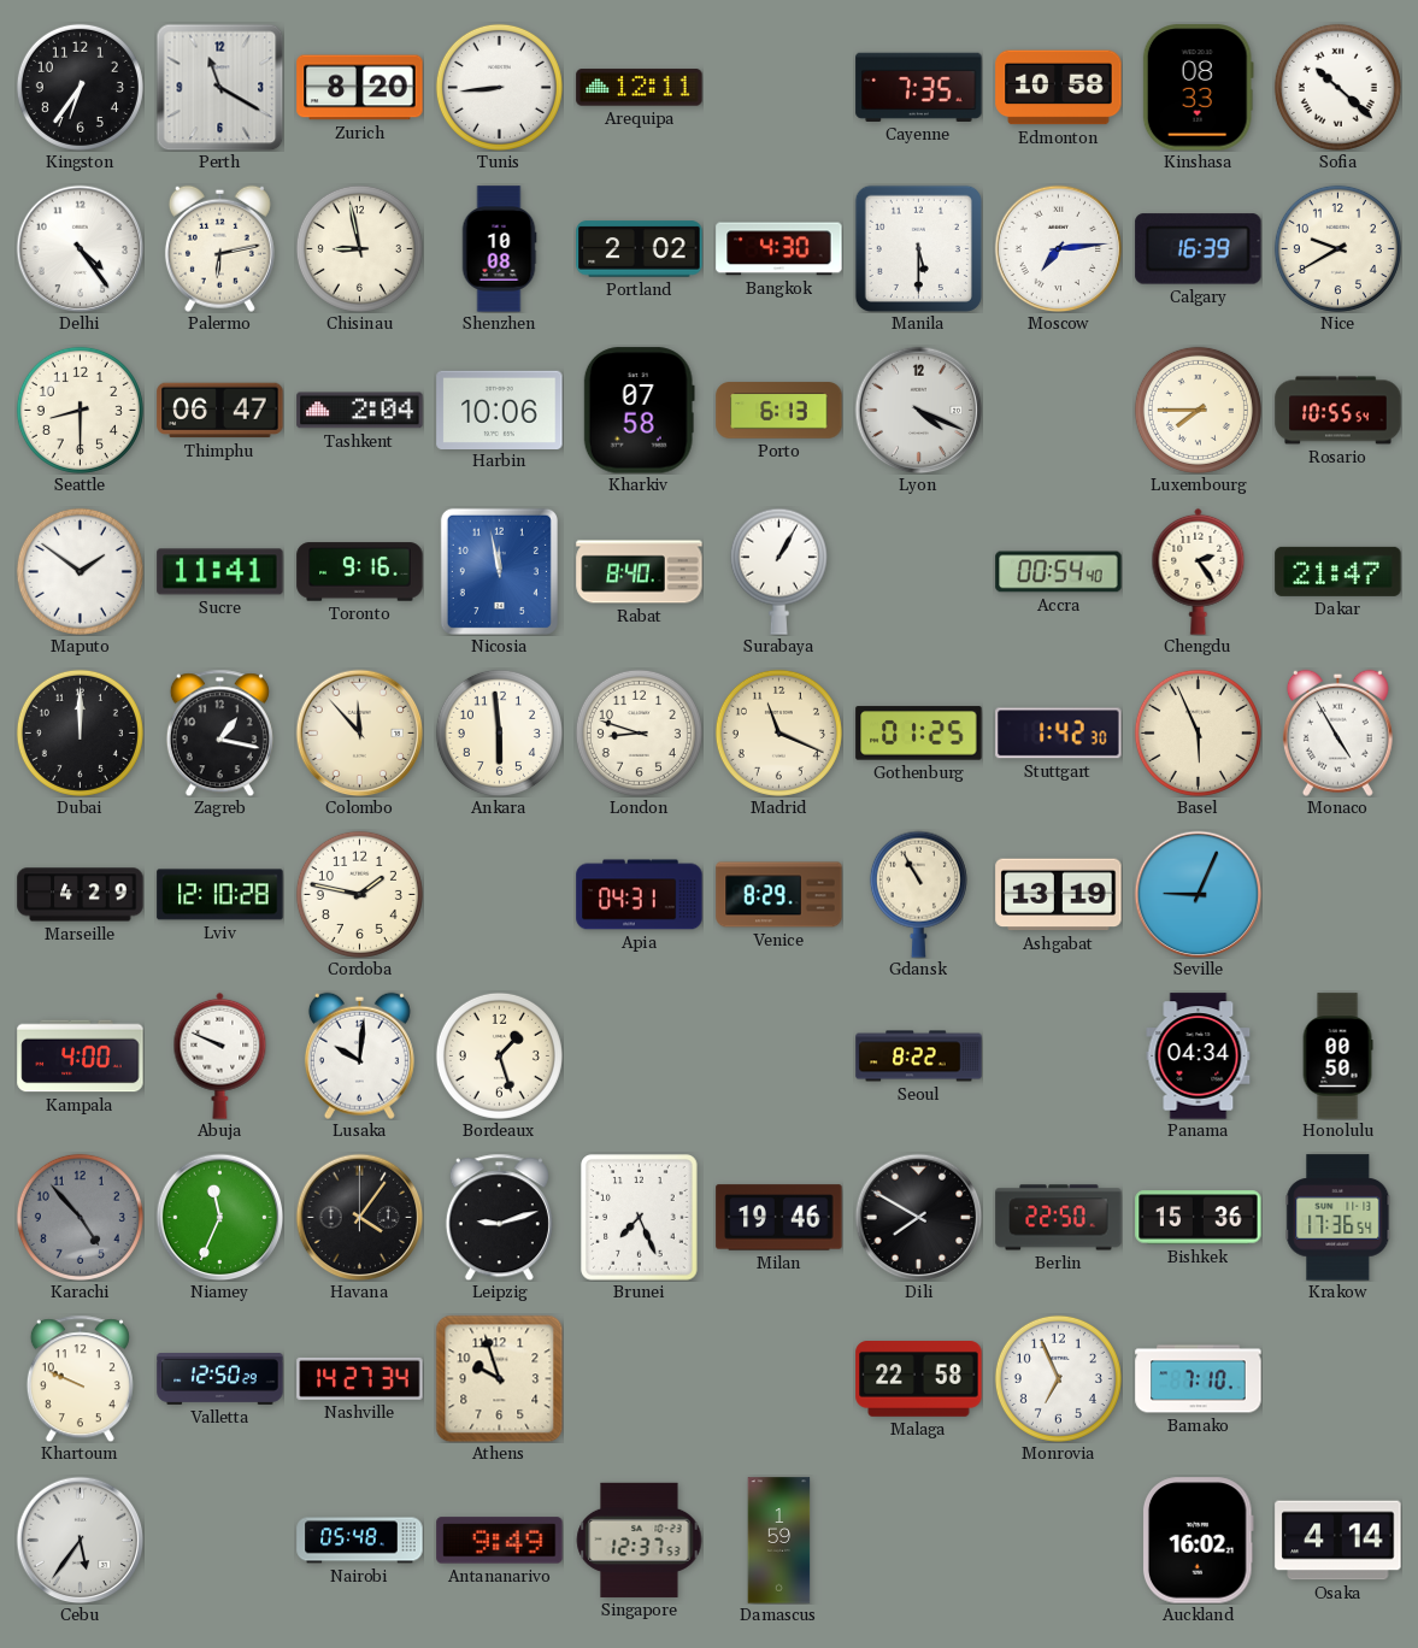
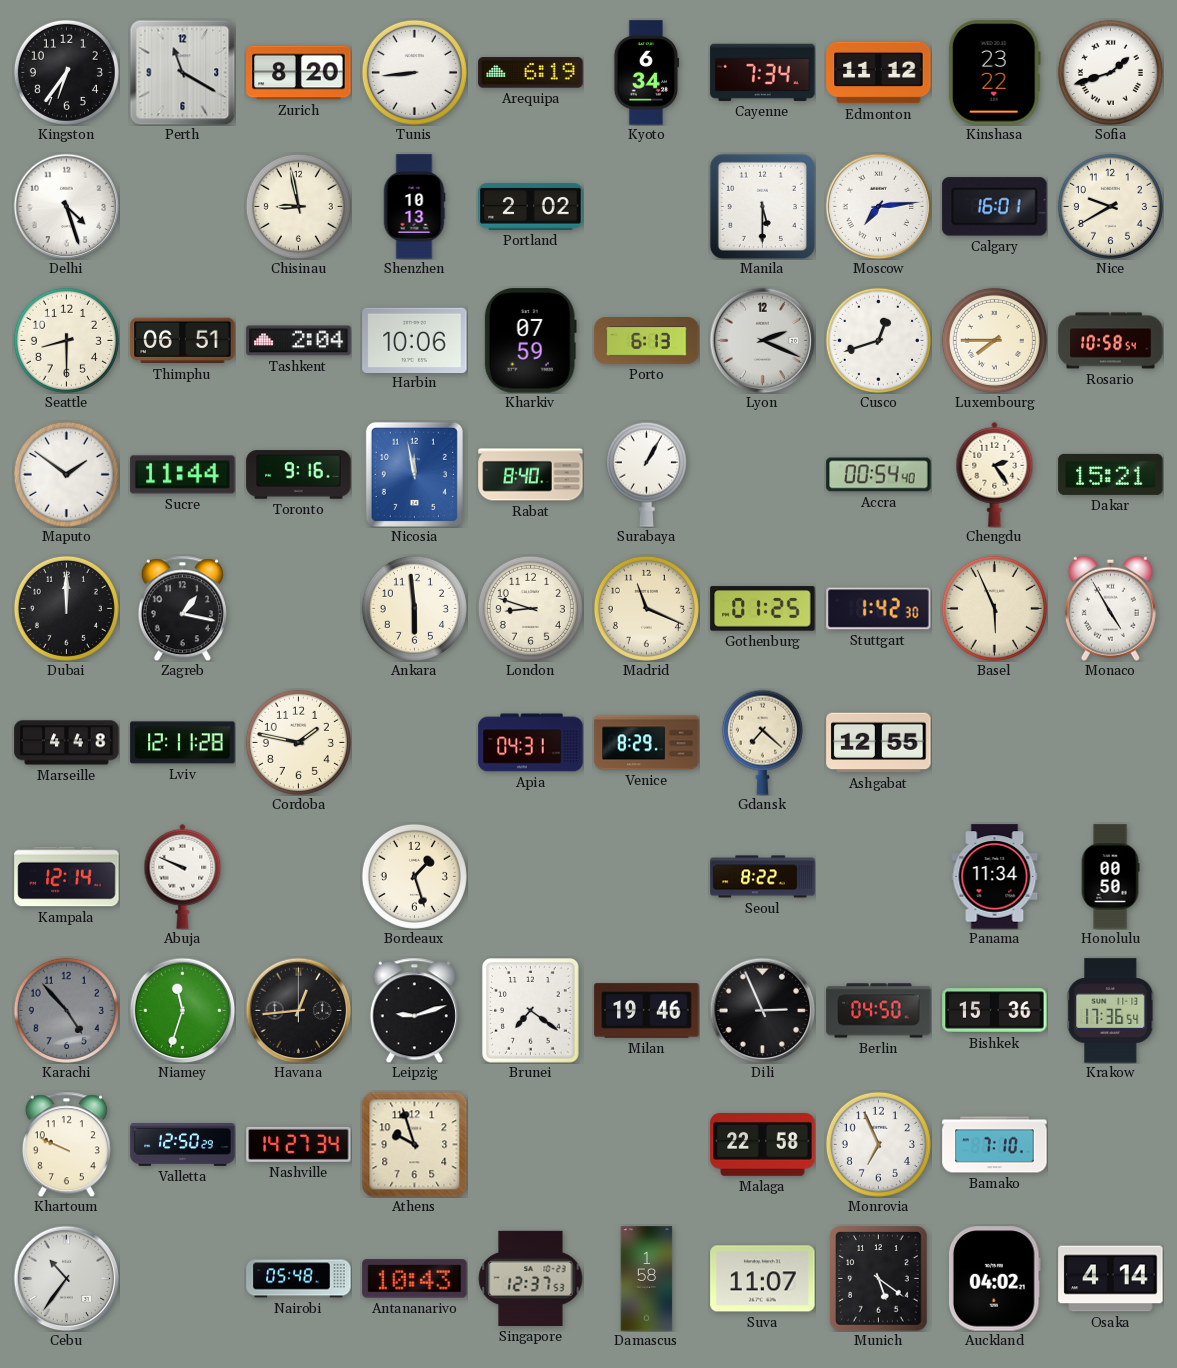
Arequipa: 12:11 -> 6:19
Kyoto: none -> 6:34
Cayenne: 7:35 -> 7:34
Edmonton: 10:58 -> 11:12
Kinshasa: 08:33 -> 23:22
Sofia: 10:22 -> 1:42
Delhi: 4:24 -> 4:27
Palermo: 6:13 -> none
Shenzhen: 10:08 -> 10:13
Bangkok: 4:30 -> none
Calgary: 16:39 -> 16:01
Thimphu: 06:47 -> 06:51
Kharkiv: 07:58 -> 07:59
Lyon: 4:19 -> 2:19
Cusco: none -> 12:42
Rosario: 10:55 -> 10:58
Sucre: 11:41 -> 11:44
Dakar: 21:47 -> 15:21
Colombo: 11:53 -> none
Marseille: 4:29 -> 4:48
Lviv: 12:10 -> 12:11
Gdansk: 10:55 -> 7:22
Ashgabat: 13:19 -> 12:55
Seville: 9:04 -> none
Kampala: 4:00 -> 12:14
Lusaka: 10:01 -> none
Panama: 04:34 -> 11:34
Niamey: 11:34 -> 11:33
Havana: 4:06 -> 12:44
Brunei: 7:26 -> 7:21
Dili: 7:50 -> 2:56
Berlin: 22:50 -> 04:50
Cebu: 5:36 -> 10:36
Antananarivo: 9:49 -> 10:43
Damascus: 1:59 -> 1:58
Suva: none -> 11:07
Munich: none -> 5:21
Auckland: 16:02 -> 04:02
